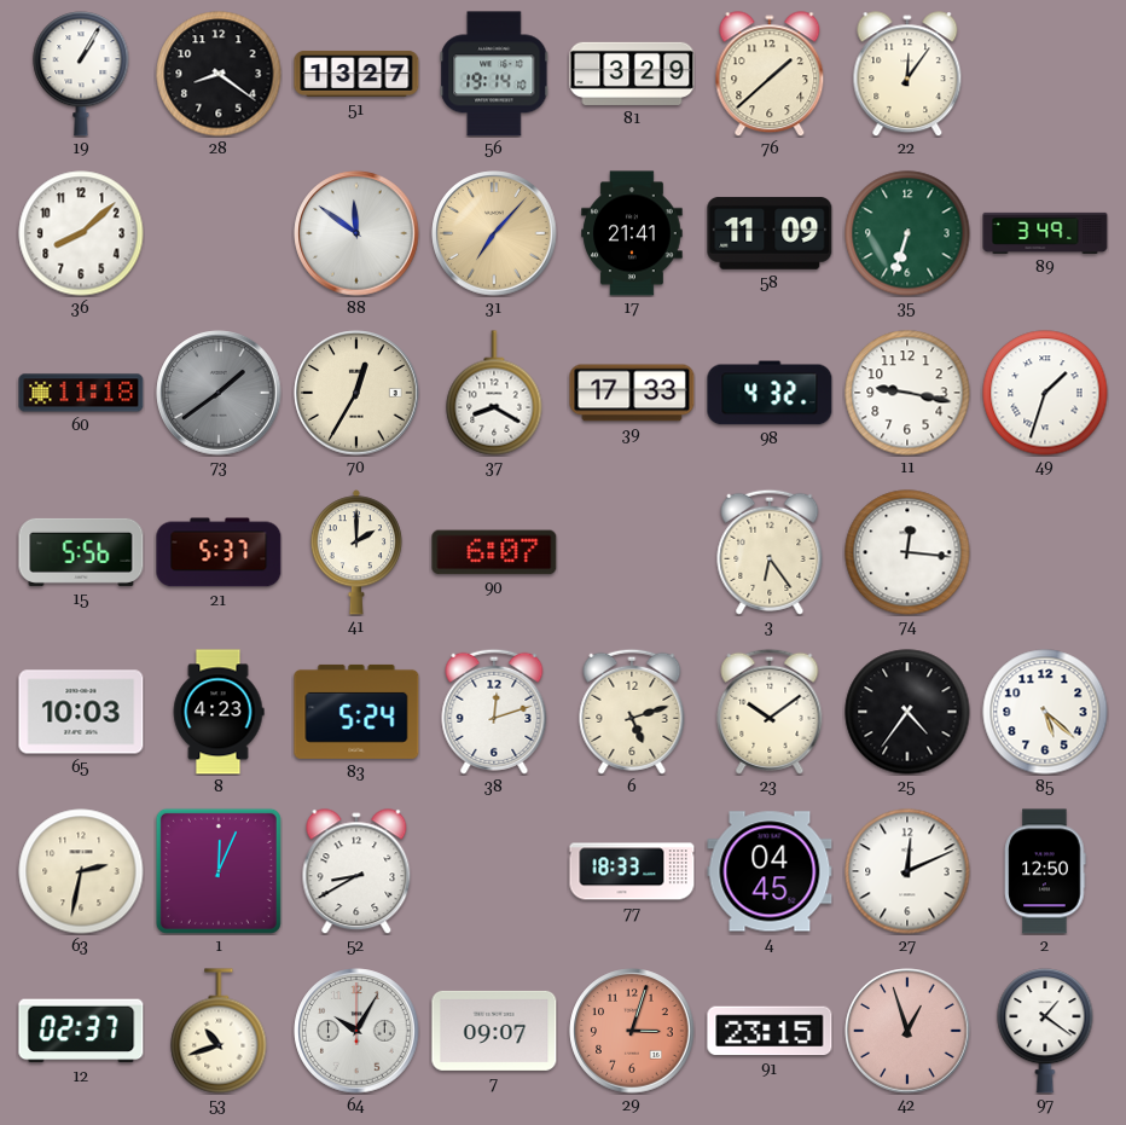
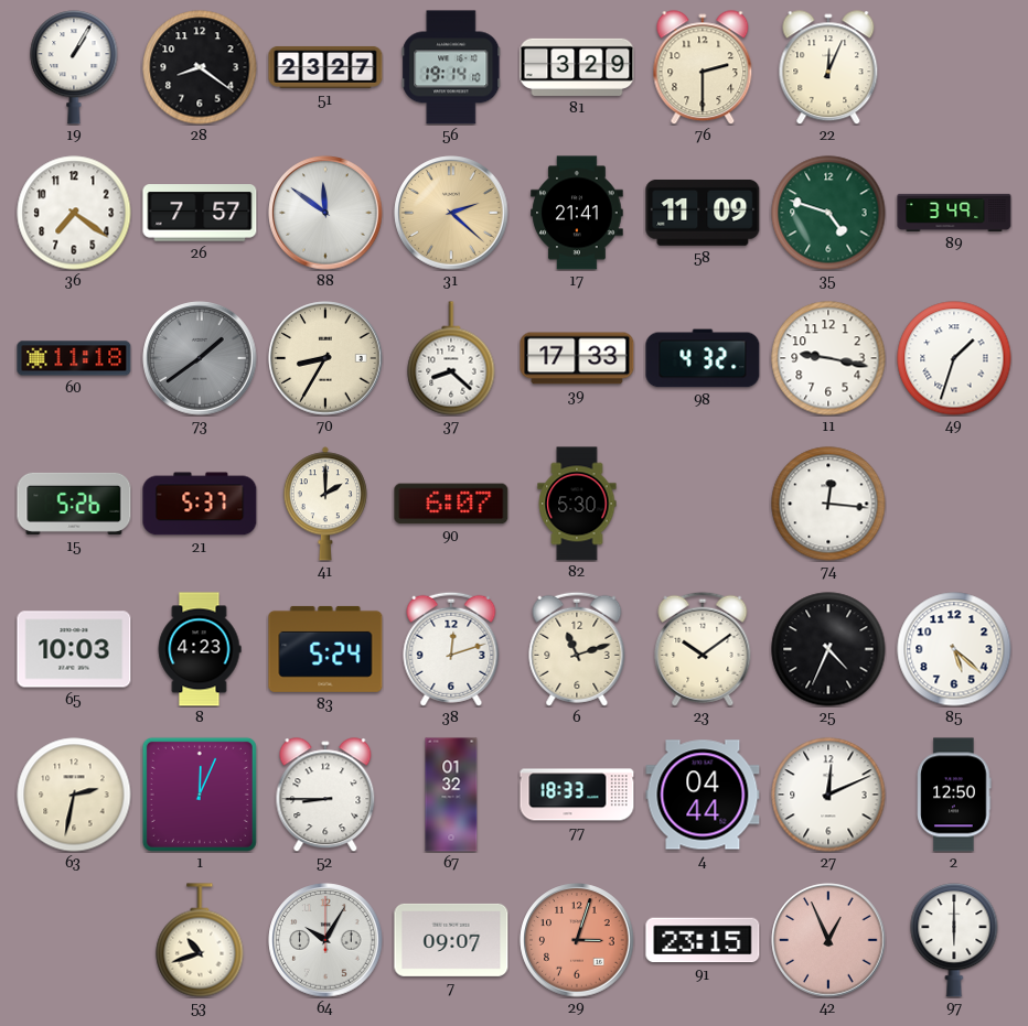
51: 13:27 -> 23:27
76: 1:38 -> 2:30
22: 12:06 -> 12:04
36: 8:08 -> 7:21
26: none -> 7:57
31: 7:07 -> 2:22
35: 6:33 -> 4:48
70: 12:35 -> 8:35
37: 8:20 -> 8:22
15: 5:56 -> 5:26
82: none -> 5:30
3: 6:24 -> none
6: 5:12 -> 11:12
25: 4:36 -> 4:34
52: 8:40 -> 8:45
67: none -> 01:32
4: 04:45 -> 04:44
12: 02:37 -> none
42: 12:57 -> 12:56
97: 1:21 -> 6:00
